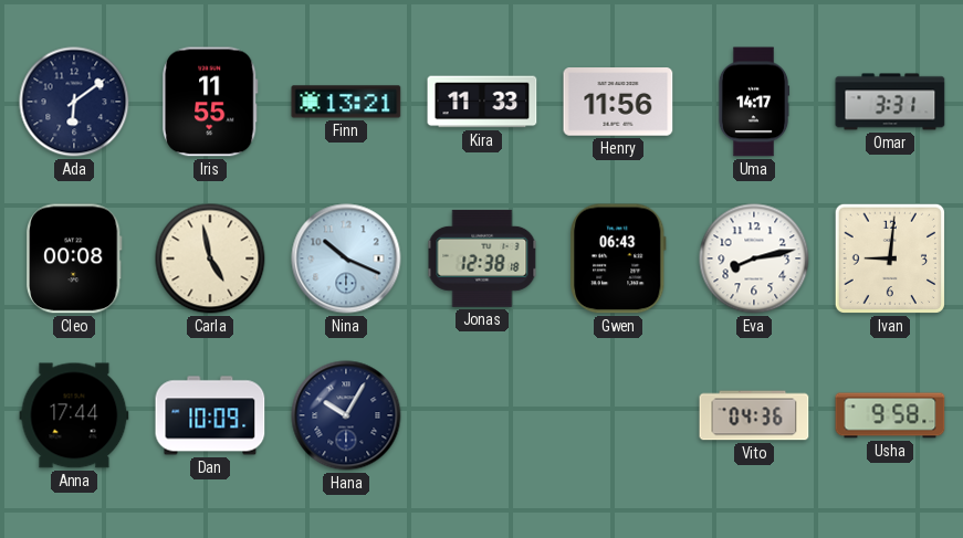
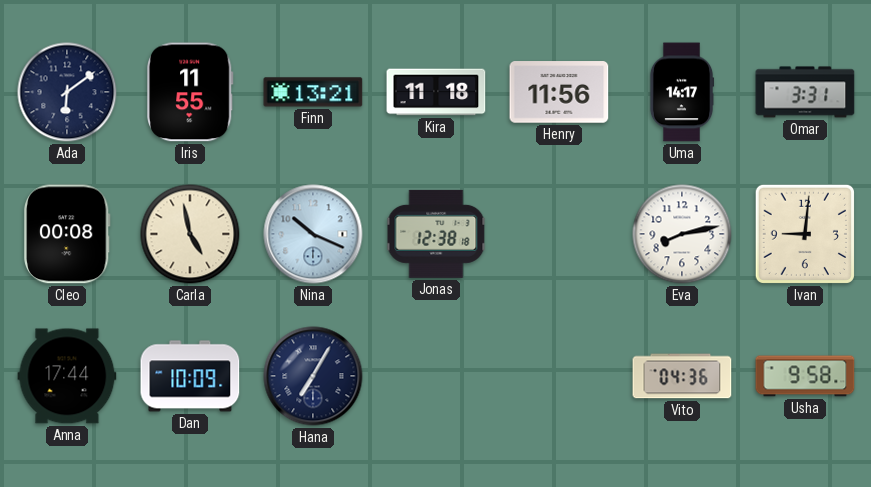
Kira: 11:33 -> 11:18
Gwen: 06:43 -> none
Hana: 10:05 -> 7:05
